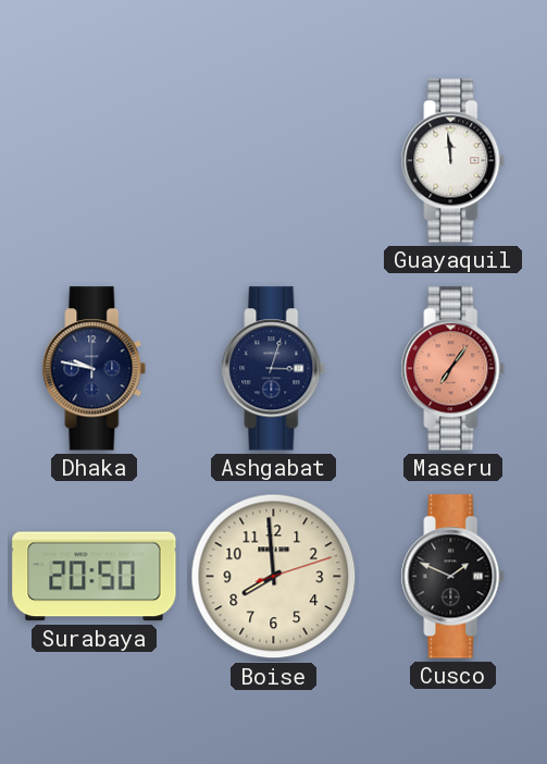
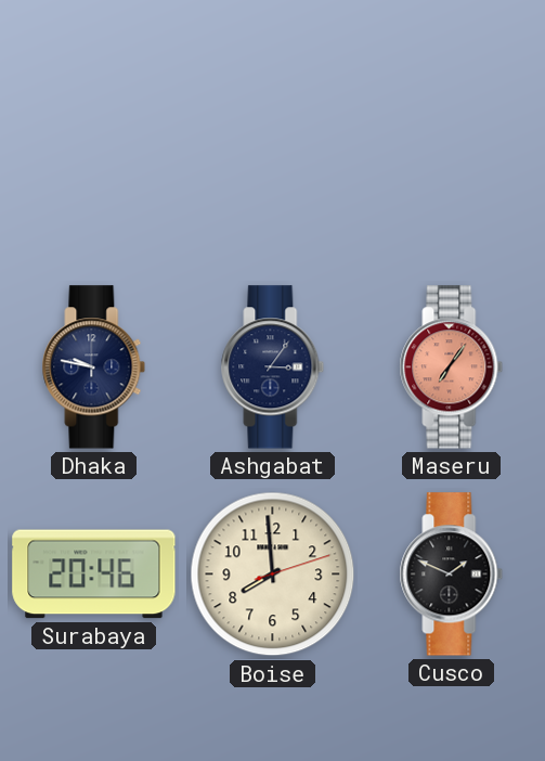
Guayaquil: 11:59 -> none
Ashgabat: 3:03 -> 3:06
Surabaya: 20:50 -> 20:46
